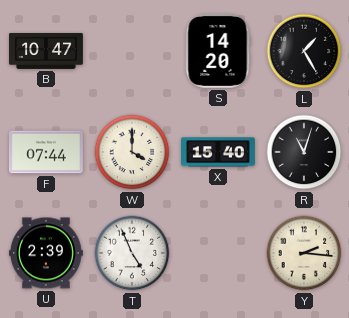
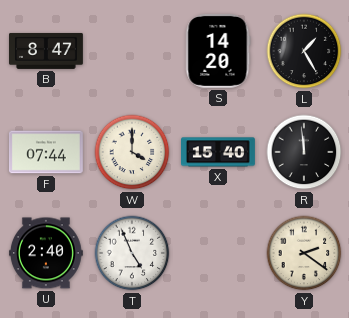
B: 10:47 -> 8:47
R: 11:03 -> 11:59
U: 2:39 -> 2:40
Y: 2:16 -> 2:21
